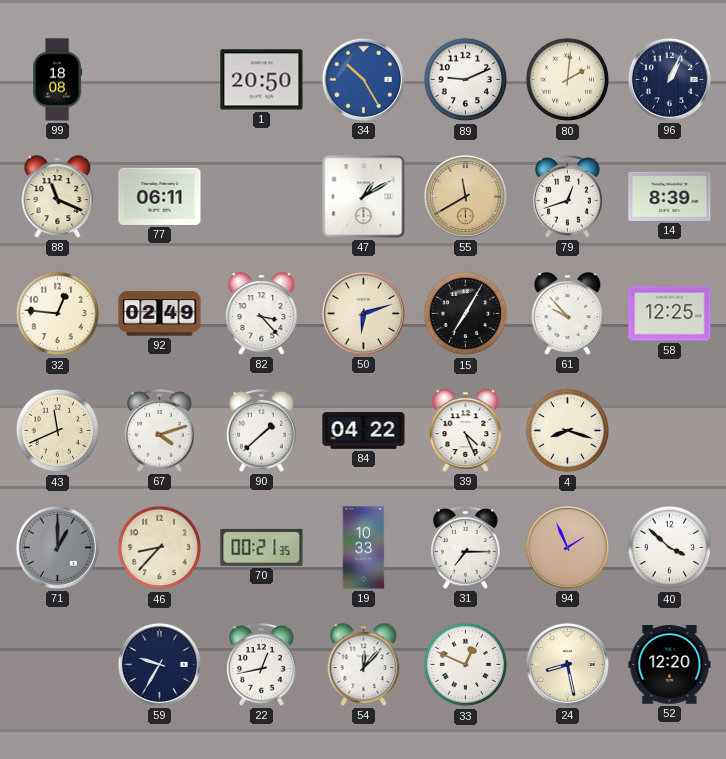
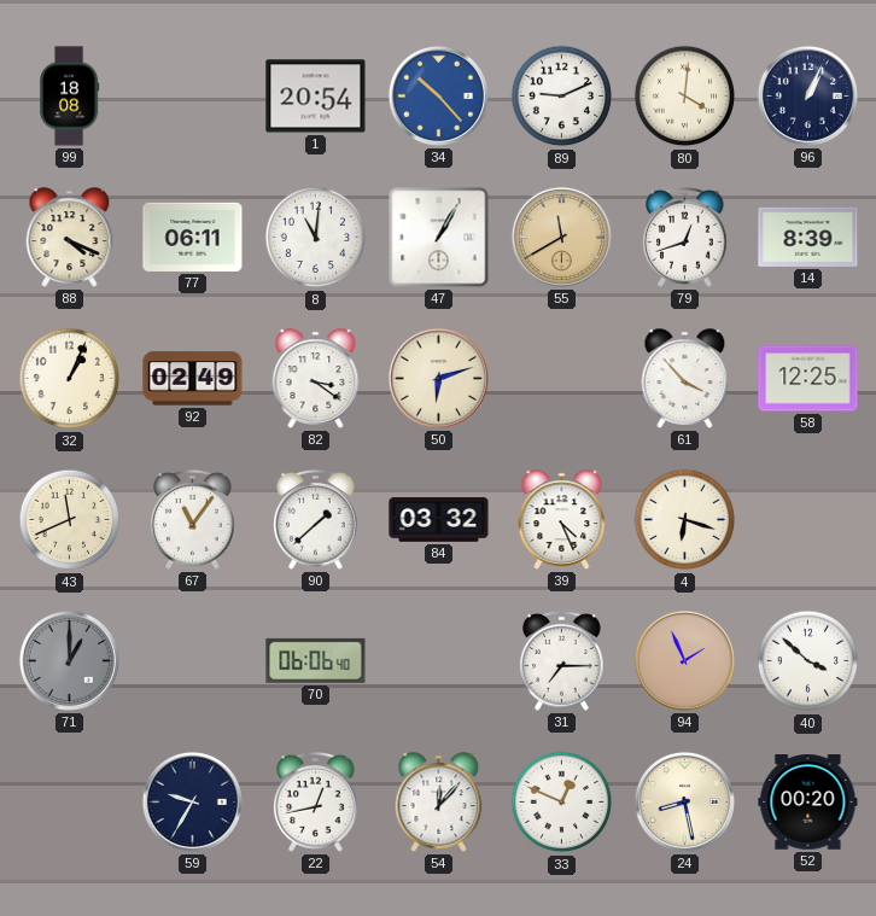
1: 20:50 -> 20:54
34: 10:25 -> 10:23
80: 2:01 -> 4:01
88: 11:19 -> 4:19
8: none -> 11:01
47: 1:10 -> 1:05
32: 12:46 -> 1:04
82: 3:23 -> 3:21
15: 7:05 -> none
61: 9:53 -> 3:53
67: 4:12 -> 11:06
84: 04:22 -> 03:32
4: 8:18 -> 6:18
46: 8:37 -> none
70: 00:21 -> 06:06
19: 10:33 -> none
52: 12:20 -> 00:20
